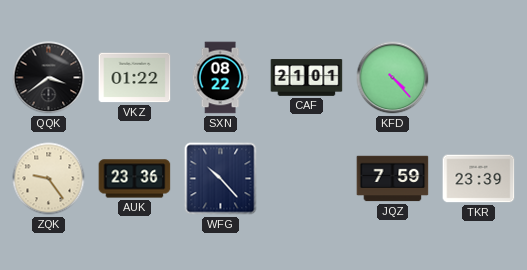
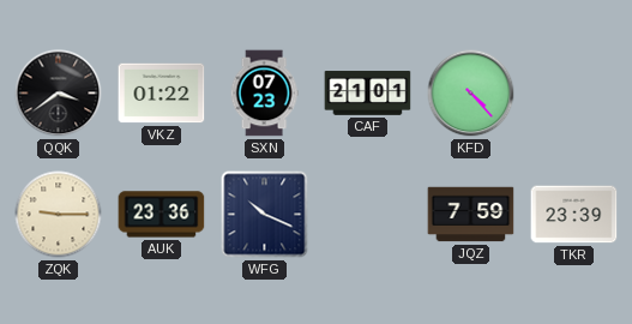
SXN: 08:22 -> 07:23
ZQK: 9:24 -> 9:15
WFG: 10:23 -> 10:19
